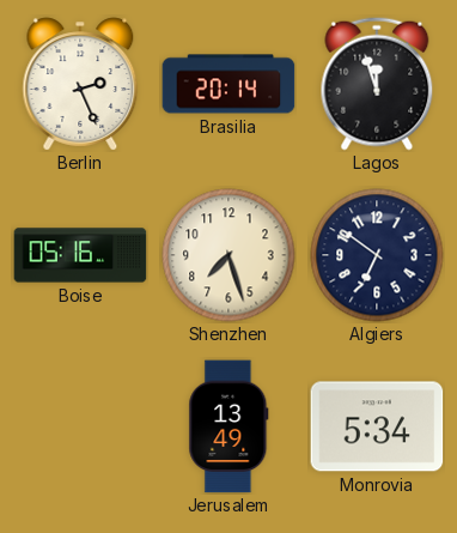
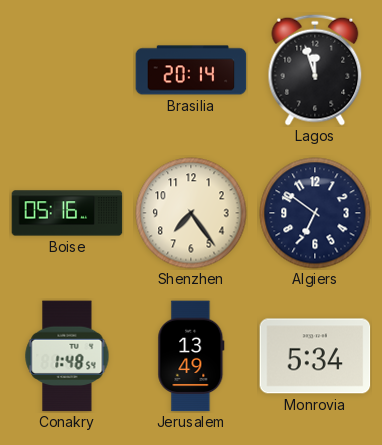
Berlin: 2:26 -> none
Shenzhen: 7:27 -> 7:24
Conakry: none -> 1:48
